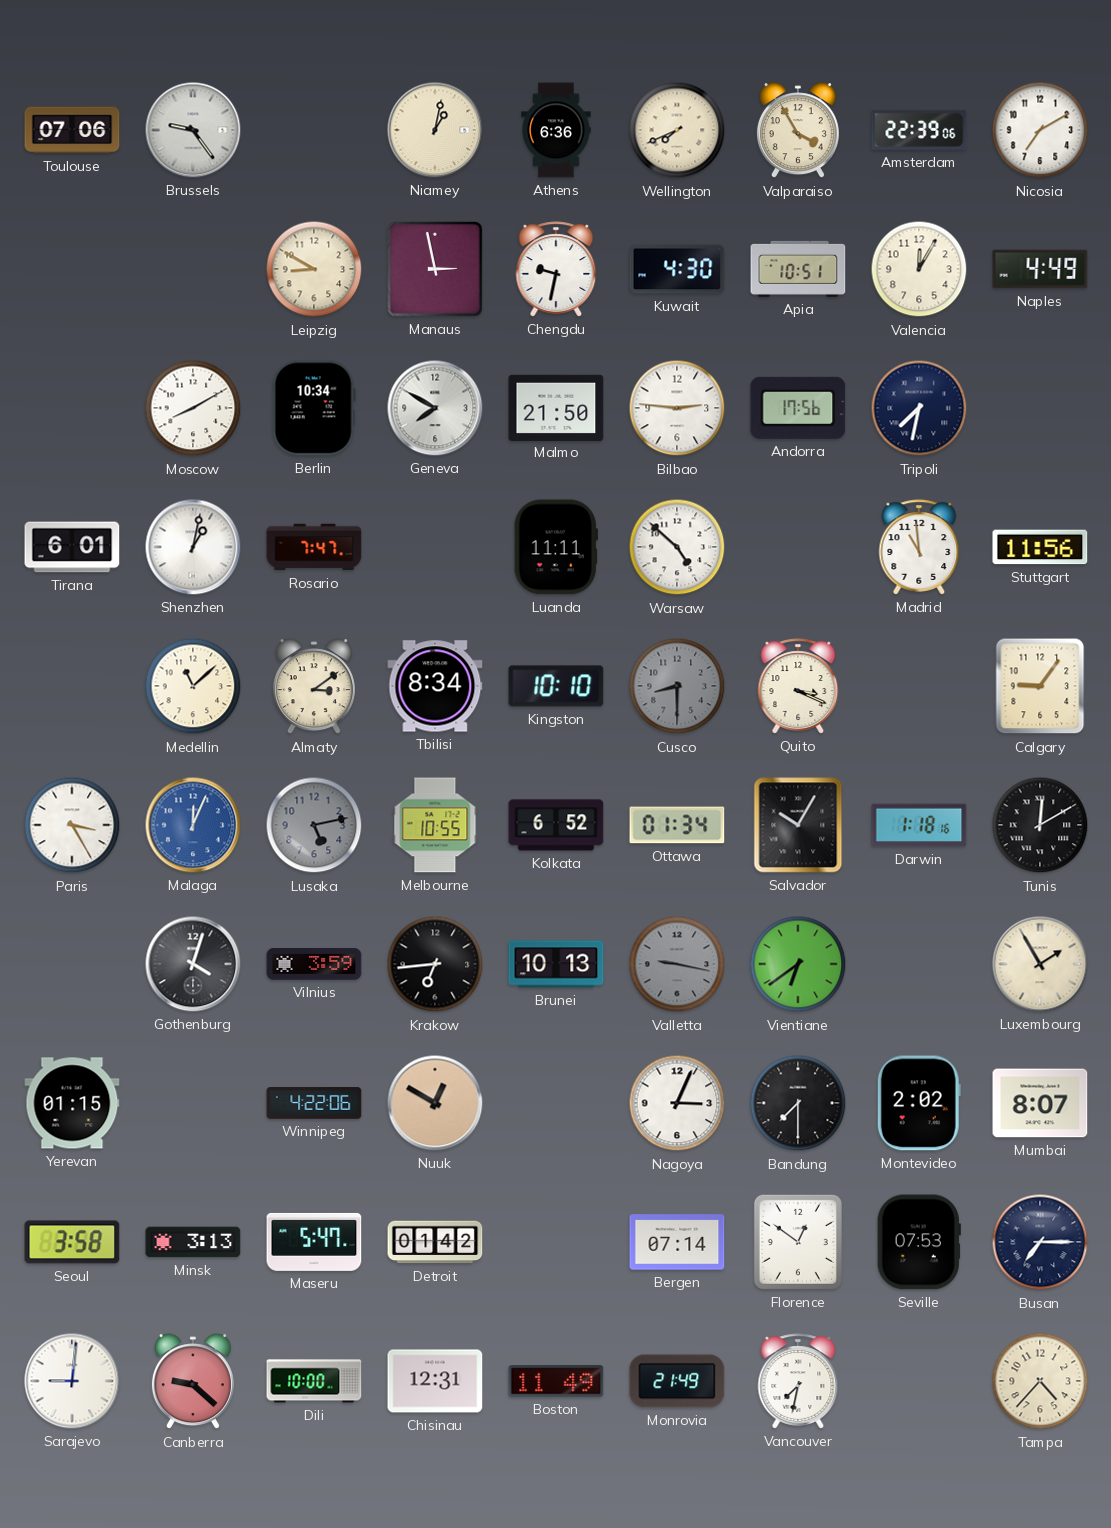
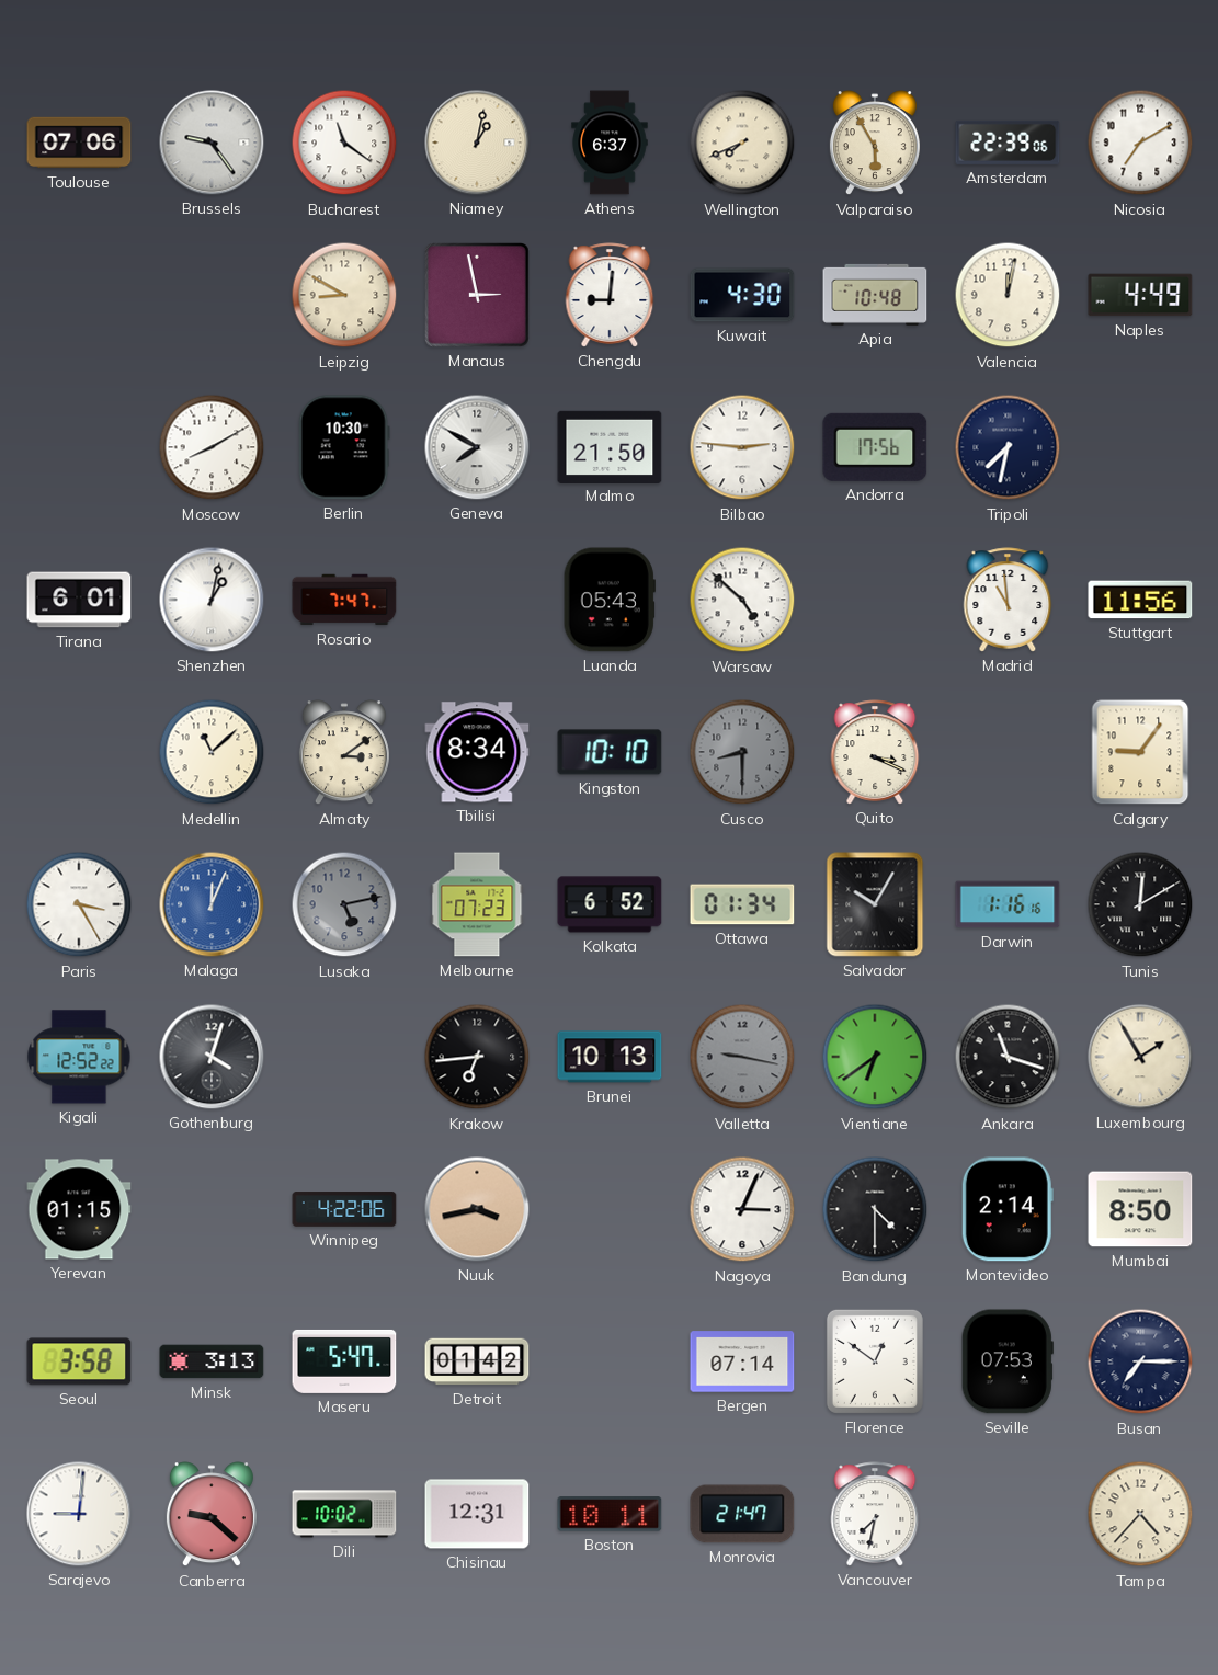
Bucharest: none -> 11:21
Athens: 6:36 -> 6:37
Valparaiso: 3:55 -> 5:55
Chengdu: 9:32 -> 9:01
Apia: 10:51 -> 10:48
Valencia: 12:05 -> 12:02
Berlin: 10:34 -> 10:30
Luanda: 11:11 -> 05:43
Melbourne: 10:55 -> 07:23
Darwin: 1:18 -> 1:16
Kigali: none -> 12:52
Vilnius: 3:59 -> none
Ankara: none -> 11:18
Nuuk: 12:50 -> 3:43
Bandung: 7:30 -> 4:30
Montevideo: 2:02 -> 2:14
Mumbai: 8:07 -> 8:50
Dili: 10:00 -> 10:02
Boston: 11:49 -> 10:11
Monrovia: 21:49 -> 21:47
